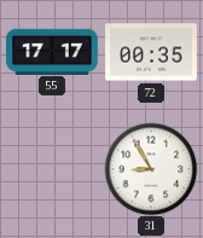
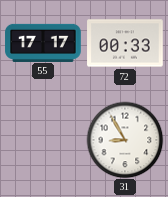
72: 00:35 -> 00:33
